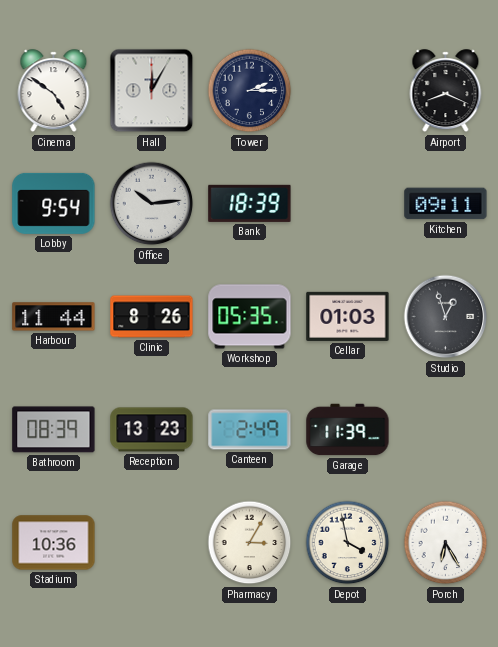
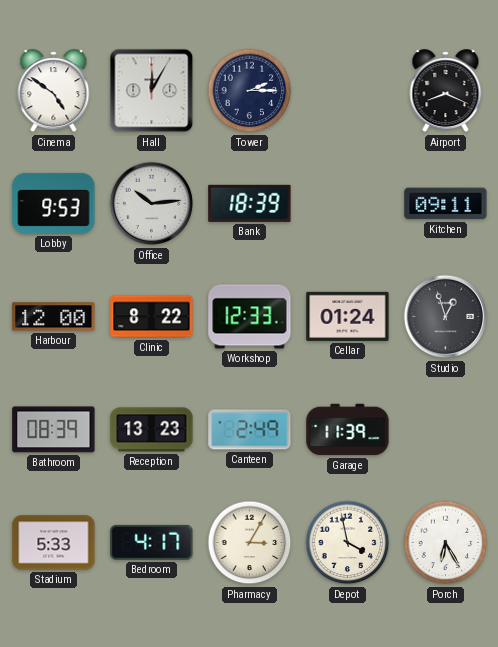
Lobby: 9:54 -> 9:53
Harbour: 11:44 -> 12:00
Clinic: 8:26 -> 8:22
Workshop: 05:35 -> 12:33
Cellar: 01:03 -> 01:24
Stadium: 10:36 -> 5:33
Bedroom: none -> 4:17
